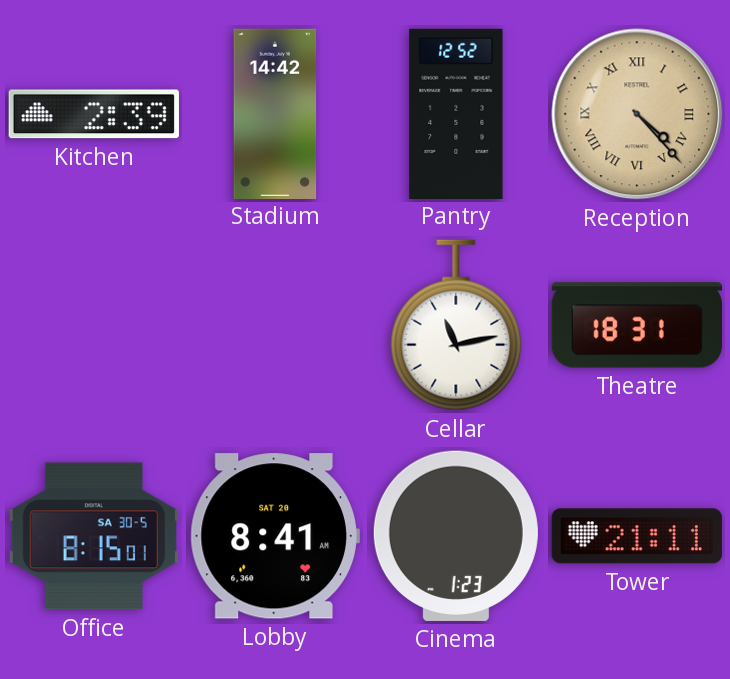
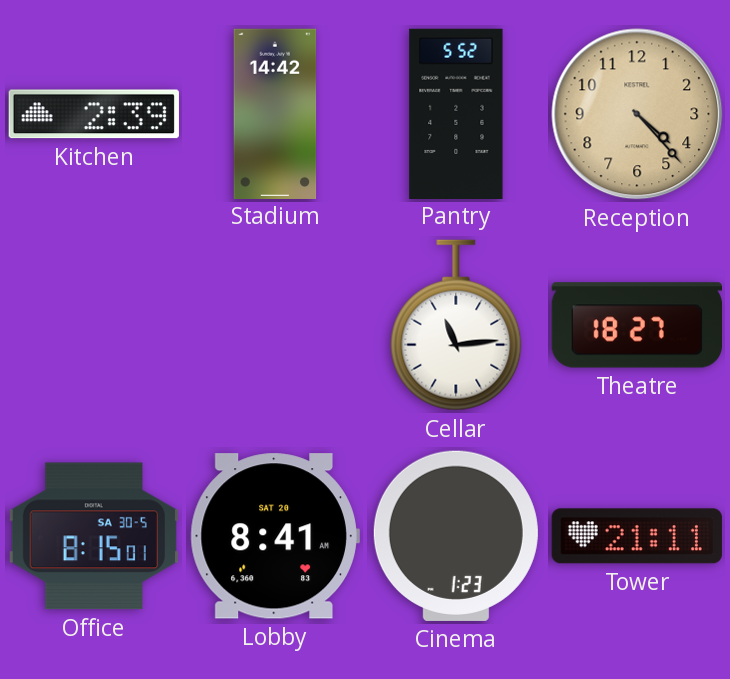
Pantry: 12:52 -> 5:52
Reception numerals: Roman -> Arabic
Cellar: 11:13 -> 11:14
Theatre: 18:31 -> 18:27
